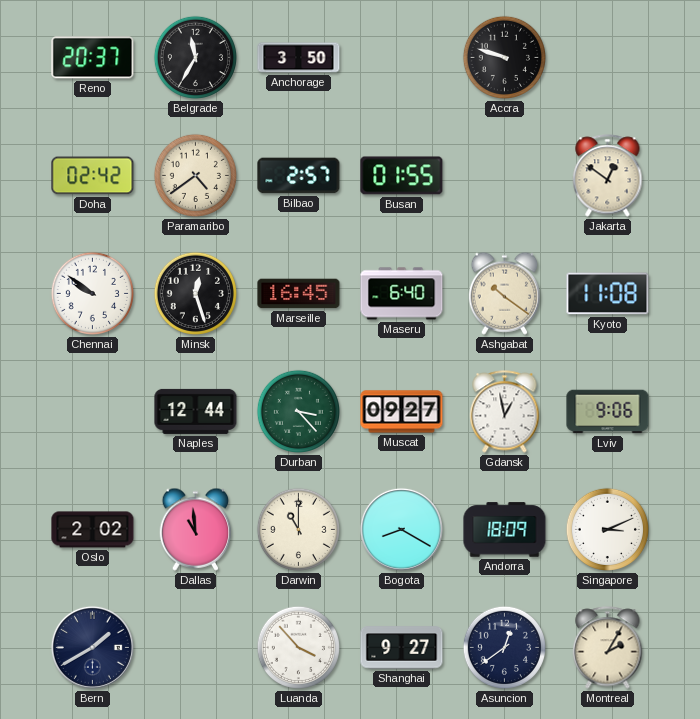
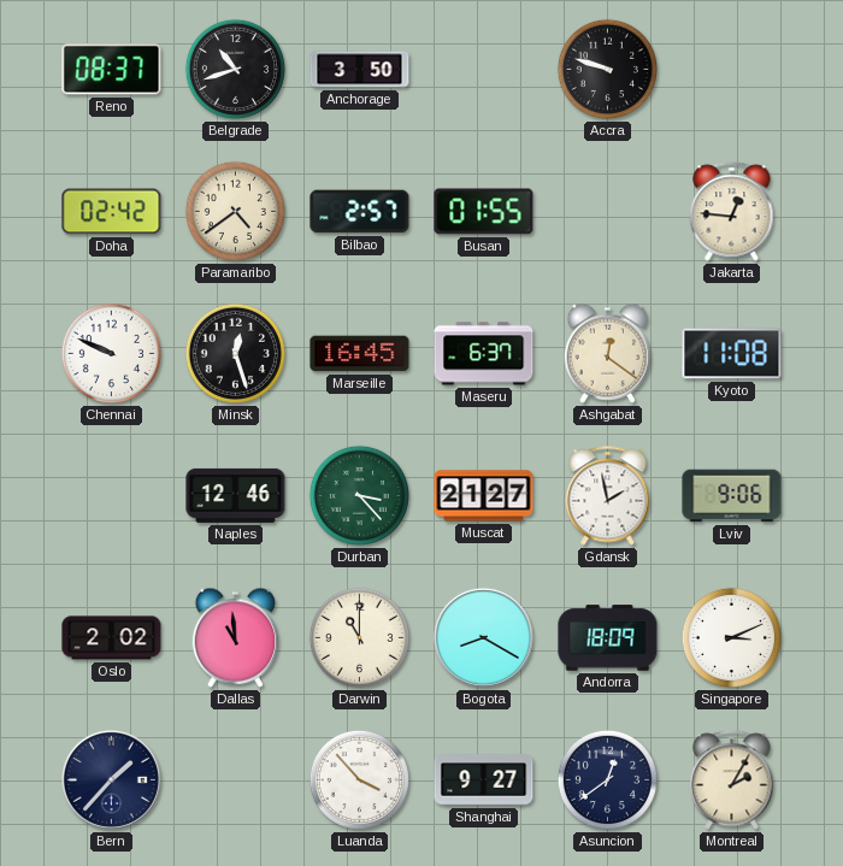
Reno: 20:37 -> 08:37
Belgrade: 11:35 -> 10:42
Jakarta: 12:51 -> 12:46
Chennai: 9:51 -> 9:49
Maseru: 6:40 -> 6:37
Ashgabat: 10:21 -> 12:21
Naples: 12:44 -> 12:46
Muscat: 09:27 -> 21:27
Gdansk: 12:58 -> 1:58
Bern: 1:40 -> 1:37
